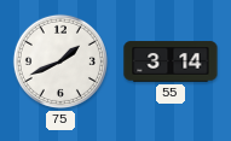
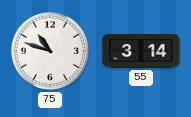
75: 1:41 -> 10:48
